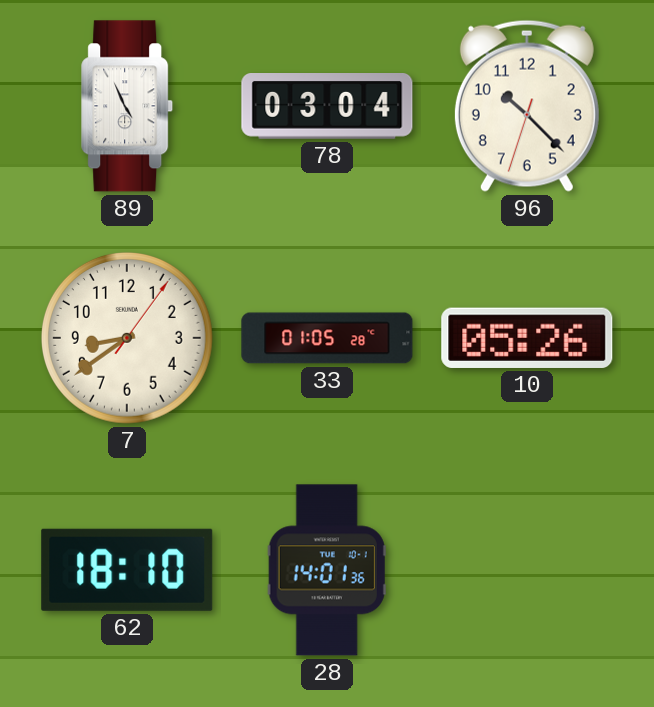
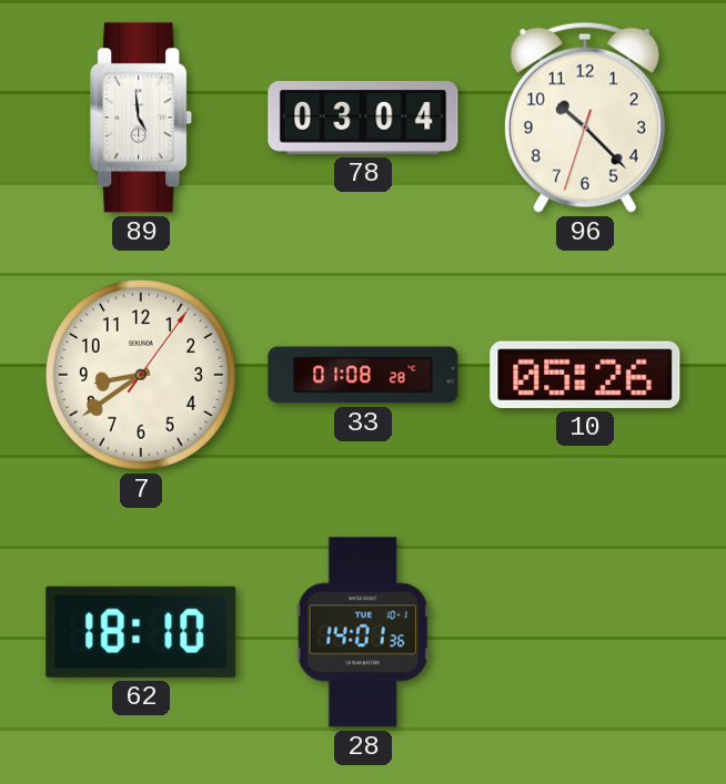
89: 4:56 -> 4:59
33: 01:05 -> 01:08
